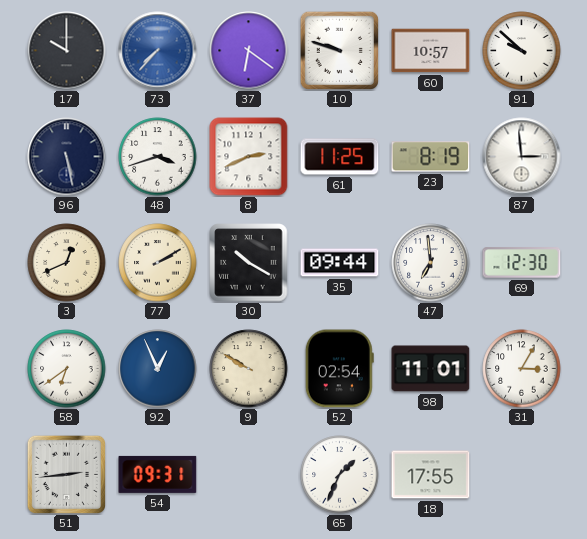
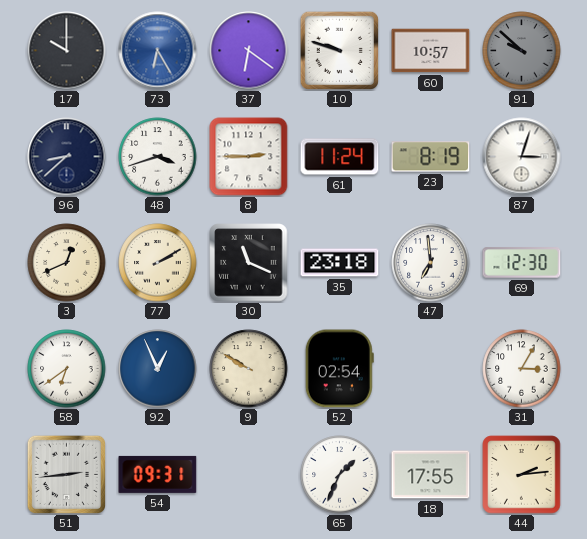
73: 7:37 -> 6:25
91 dial: white -> grey
96: 5:28 -> 8:38
8: 2:41 -> 2:45
61: 11:25 -> 11:24
87: 2:59 -> 3:03
30: 10:20 -> 11:19
35: 09:44 -> 23:18
98: 11:01 -> none
44: none -> 2:14
